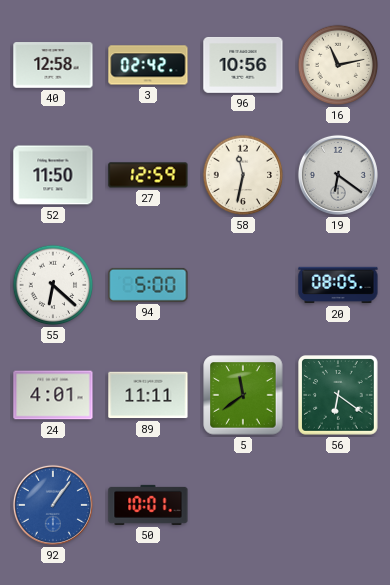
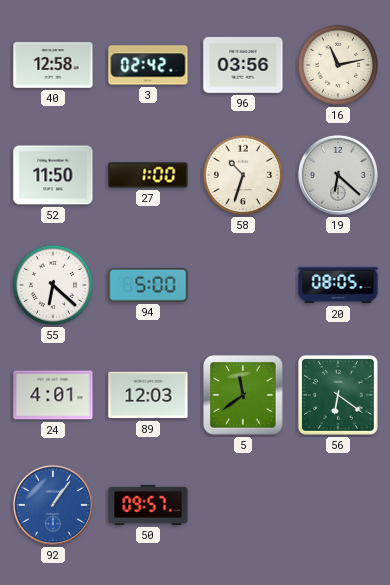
96: 10:56 -> 03:56
27: 12:59 -> 1:00
58: 11:32 -> 10:33
19: 6:21 -> 6:22
89: 11:11 -> 12:03
50: 10:01 -> 09:57
